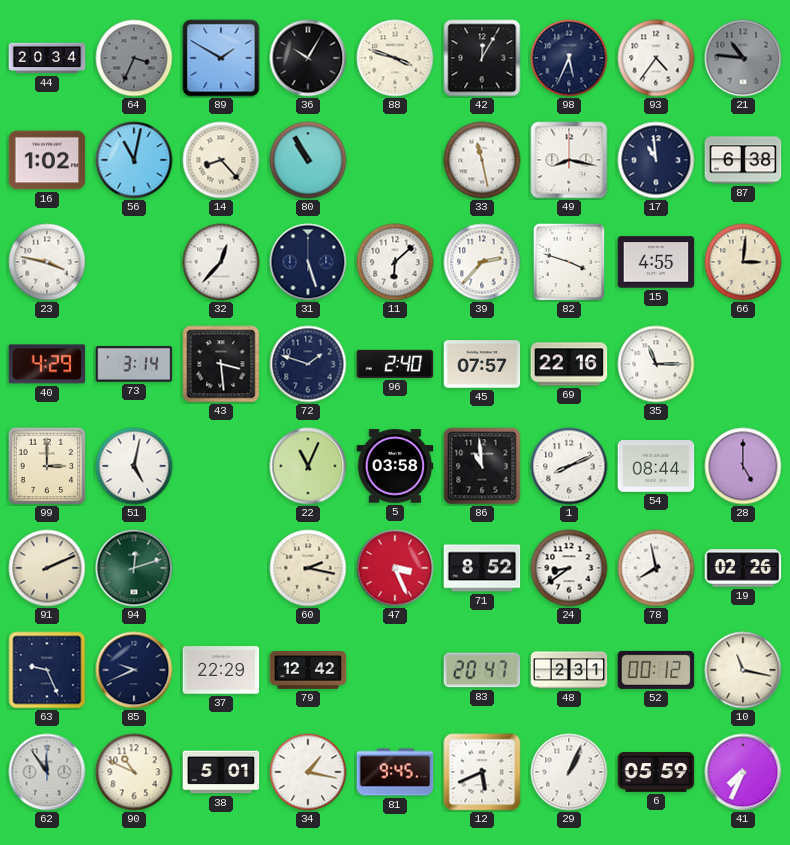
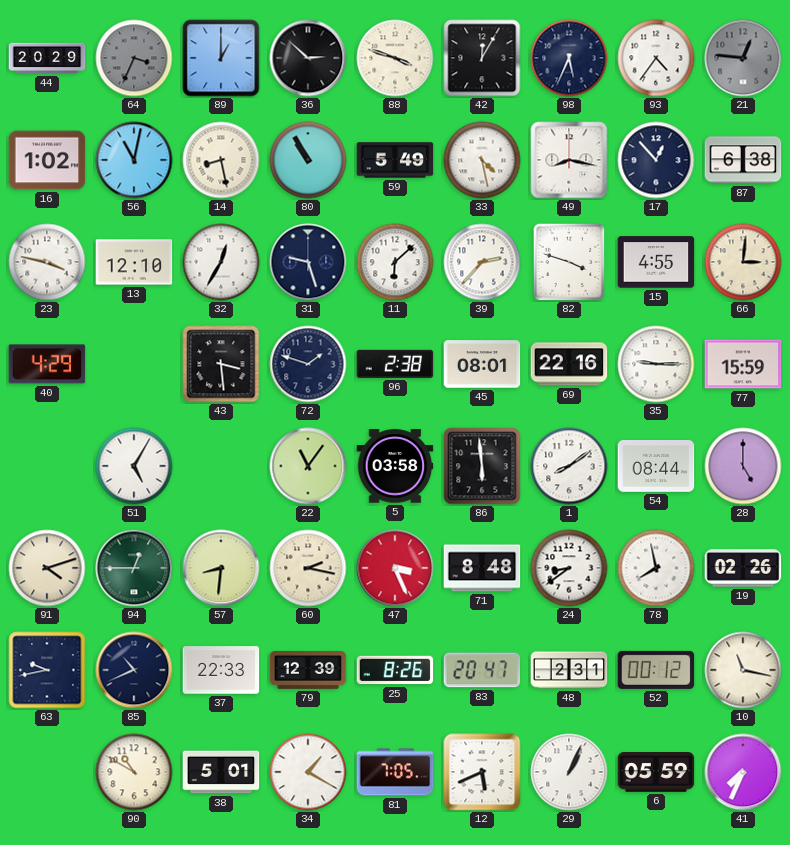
44: 20:34 -> 20:29
89: 1:50 -> 1:00
36: 10:05 -> 2:52
21: 10:46 -> 12:46
14: 8:23 -> 8:28
59: none -> 5:49
33: 11:28 -> 4:28
17: 10:59 -> 12:53
13: none -> 12:10
32: 12:37 -> 12:35
31: 5:27 -> 9:27
73: 3:14 -> none
96: 2:40 -> 2:38
45: 07:57 -> 08:01
35: 11:15 -> 9:15
77: none -> 15:59
99: 3:00 -> none
51: 5:02 -> 5:05
22: 11:04 -> 11:06
86: 10:59 -> 5:59
1: 8:11 -> 8:09
91: 2:11 -> 4:12
94: 12:12 -> 12:45
57: none -> 8:31
71: 8:52 -> 8:48
63: 9:26 -> 9:43
85: 9:41 -> 10:41
37: 22:29 -> 22:33
79: 12:42 -> 12:39
25: none -> 8:26
62: 11:54 -> none
90: 10:49 -> 10:50
34: 1:17 -> 1:20
81: 9:45 -> 7:05
